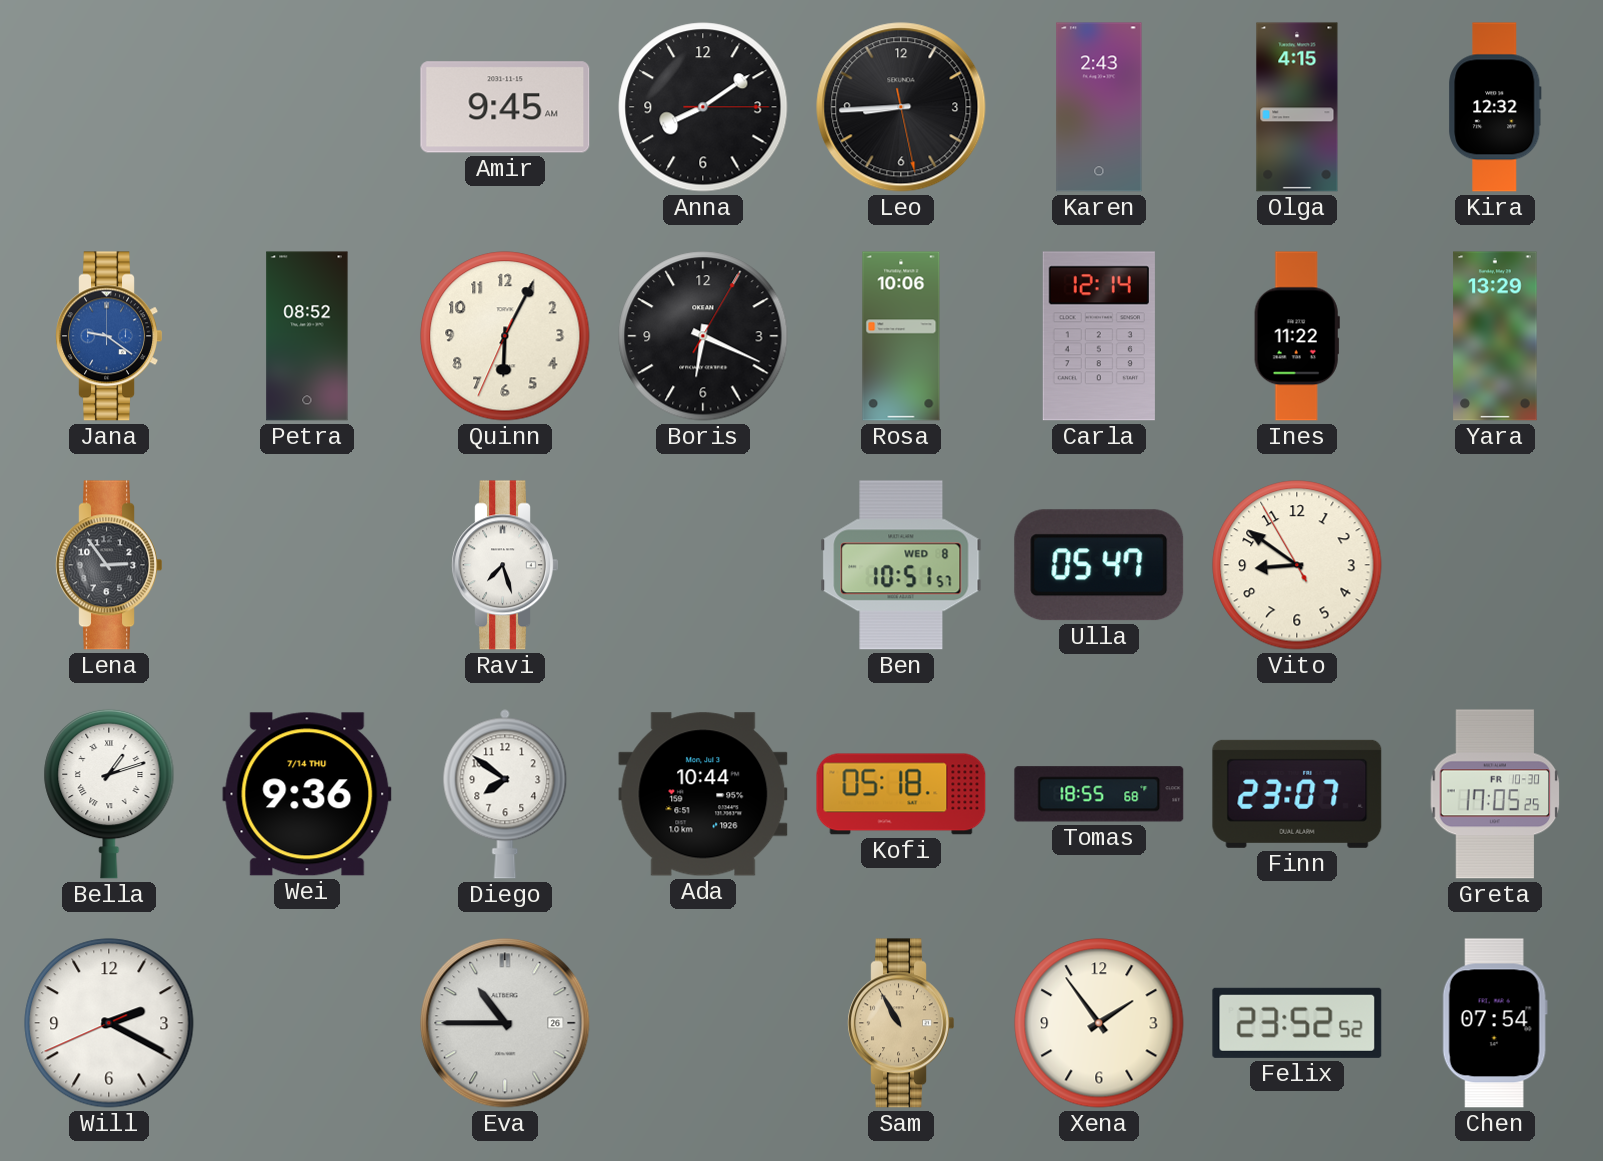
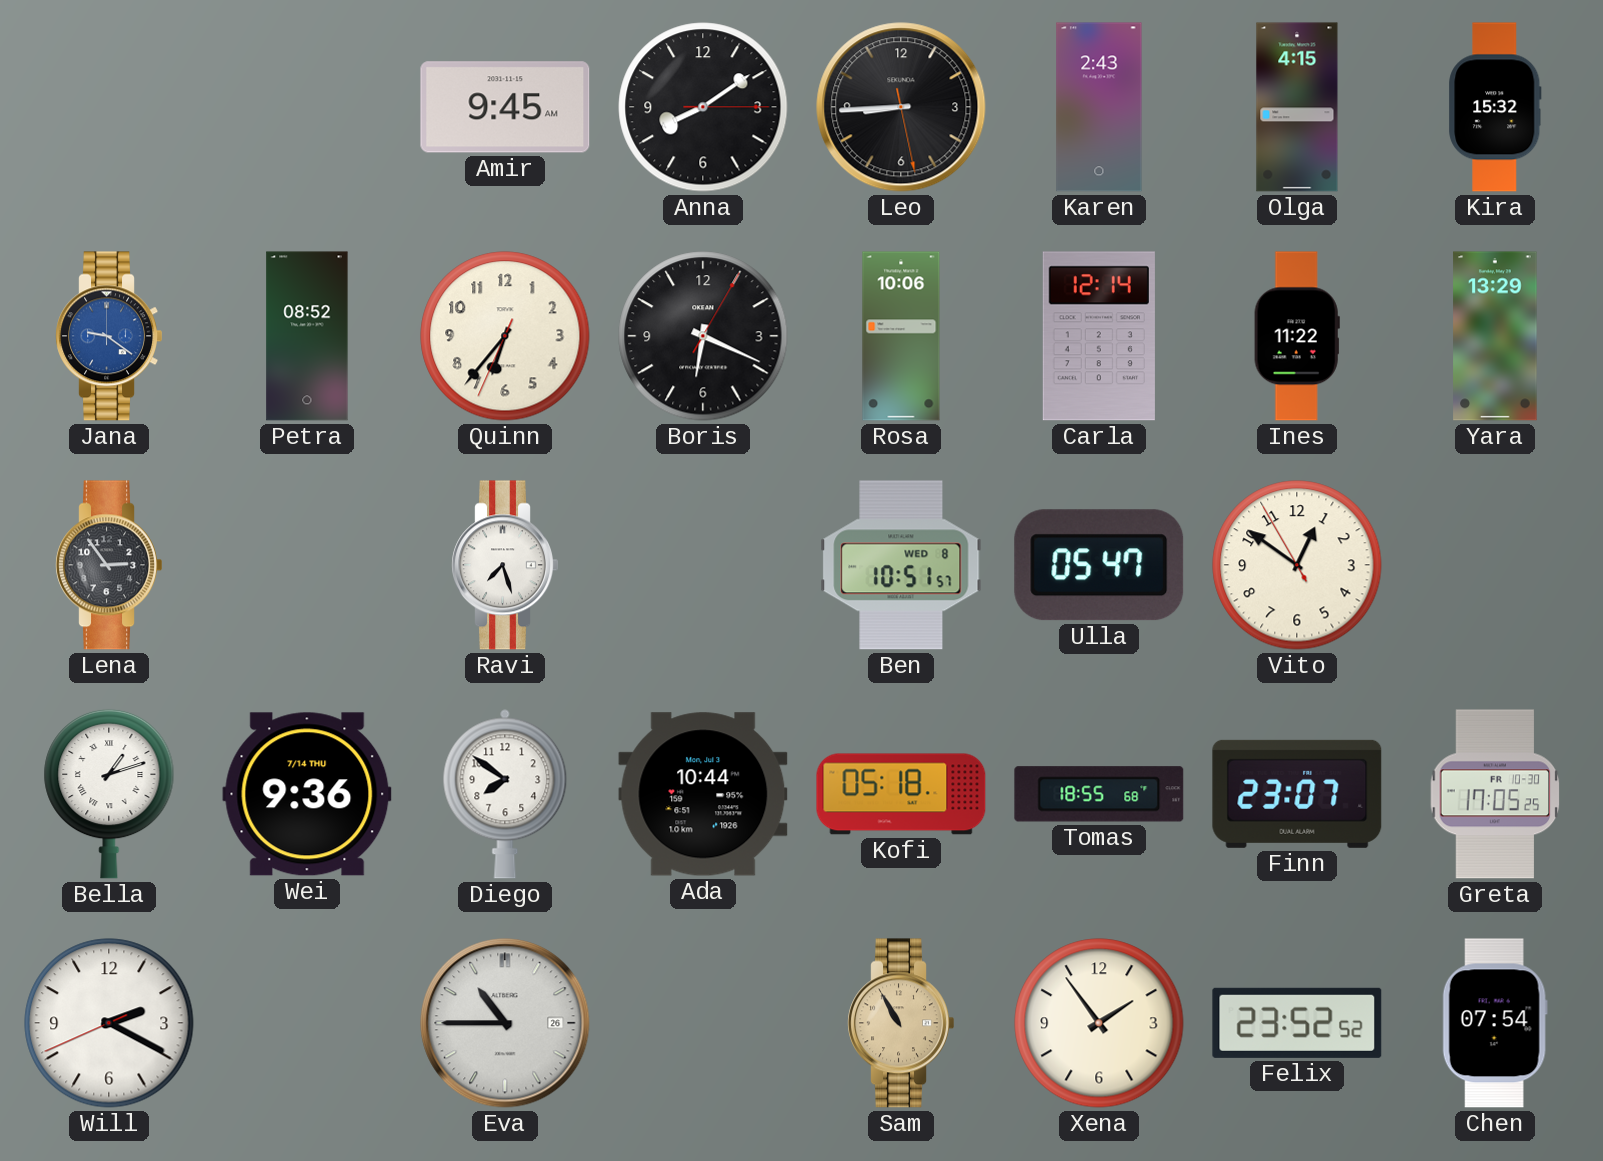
Kira: 12:32 -> 15:32
Quinn: 6:04 -> 6:36
Vito: 8:50 -> 12:50
